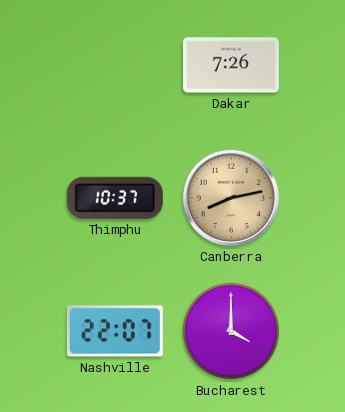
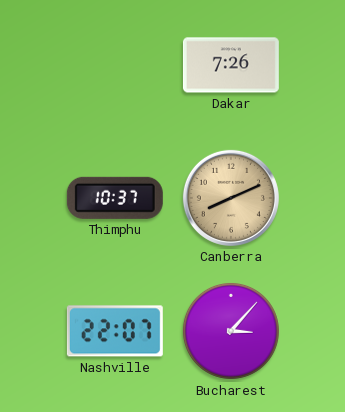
Canberra: 8:13 -> 8:11
Bucharest: 4:00 -> 3:07
